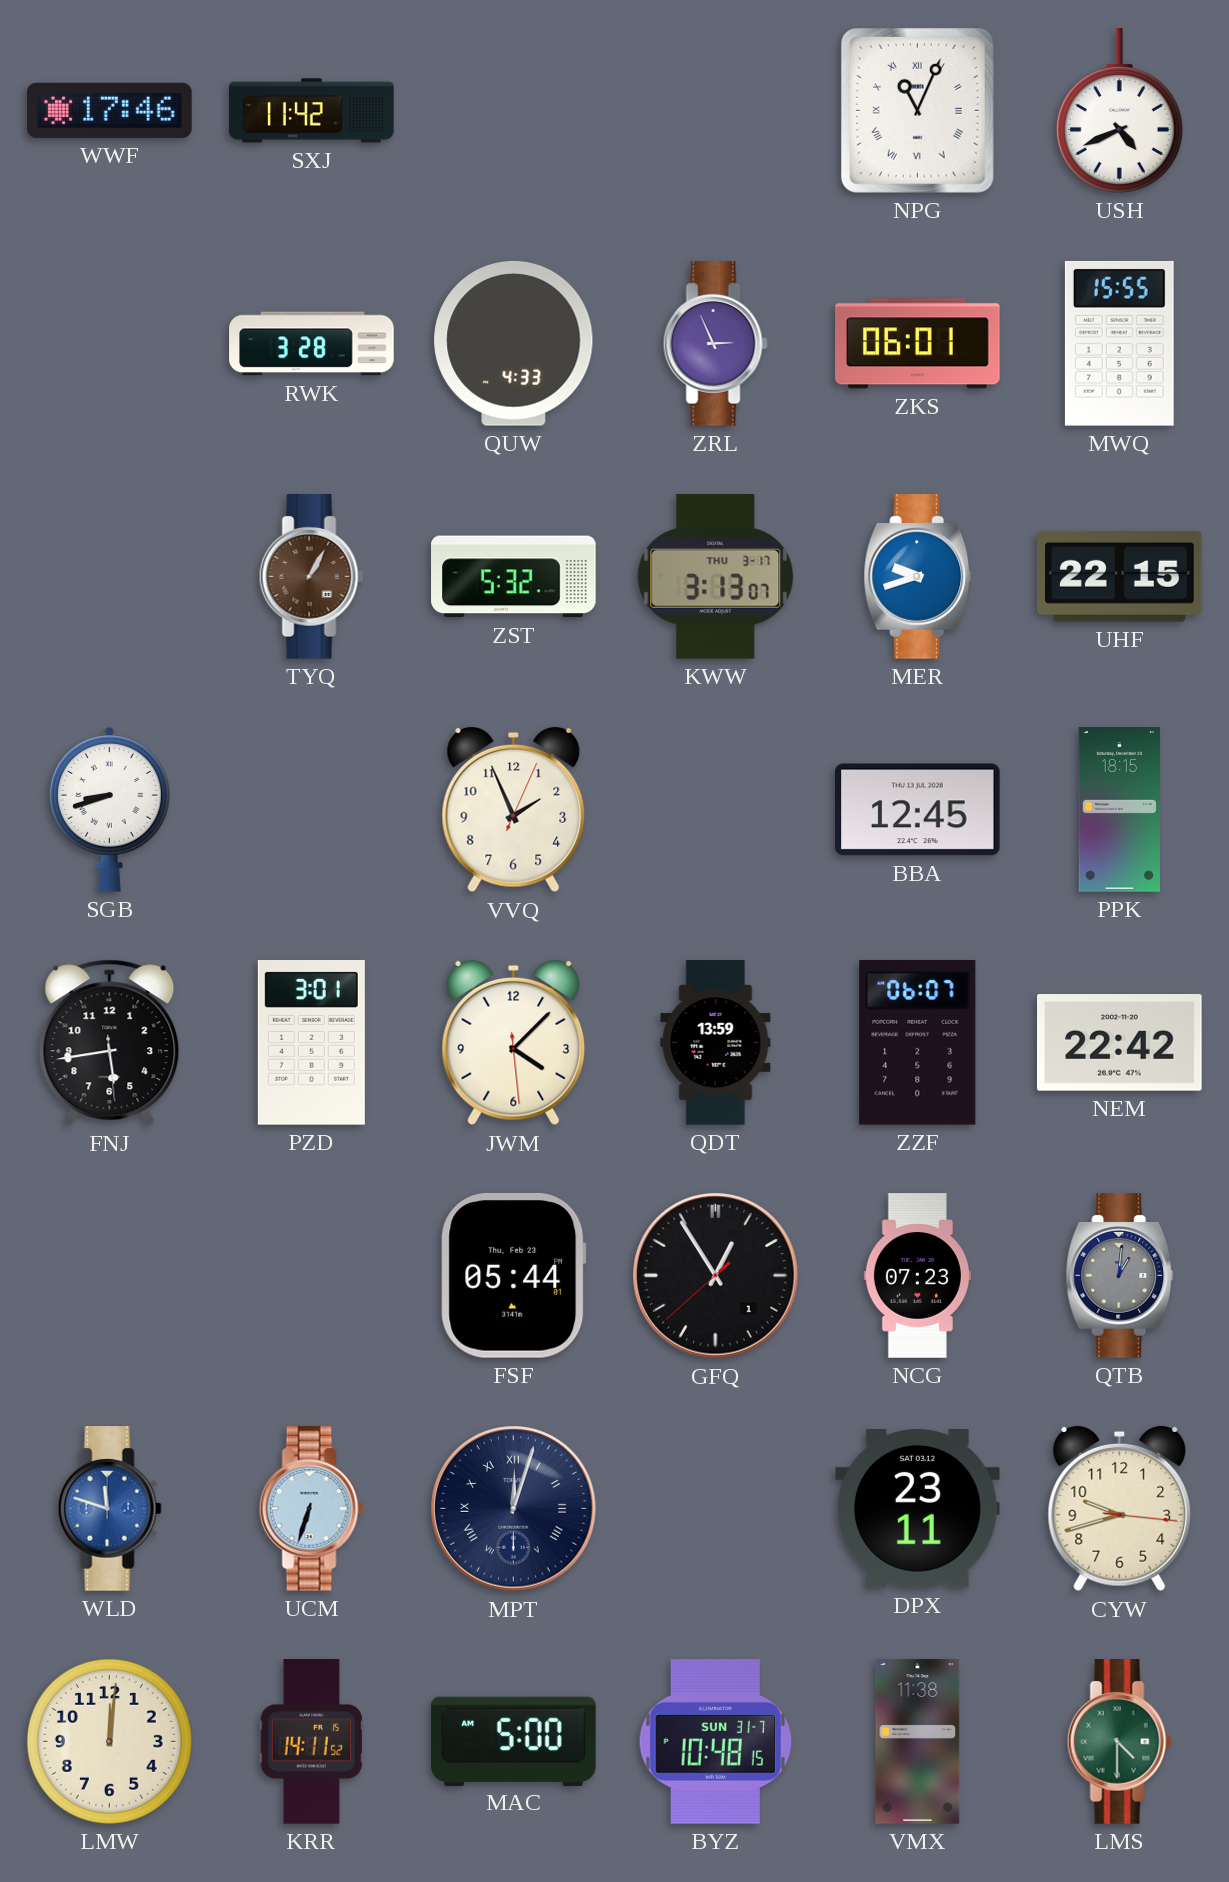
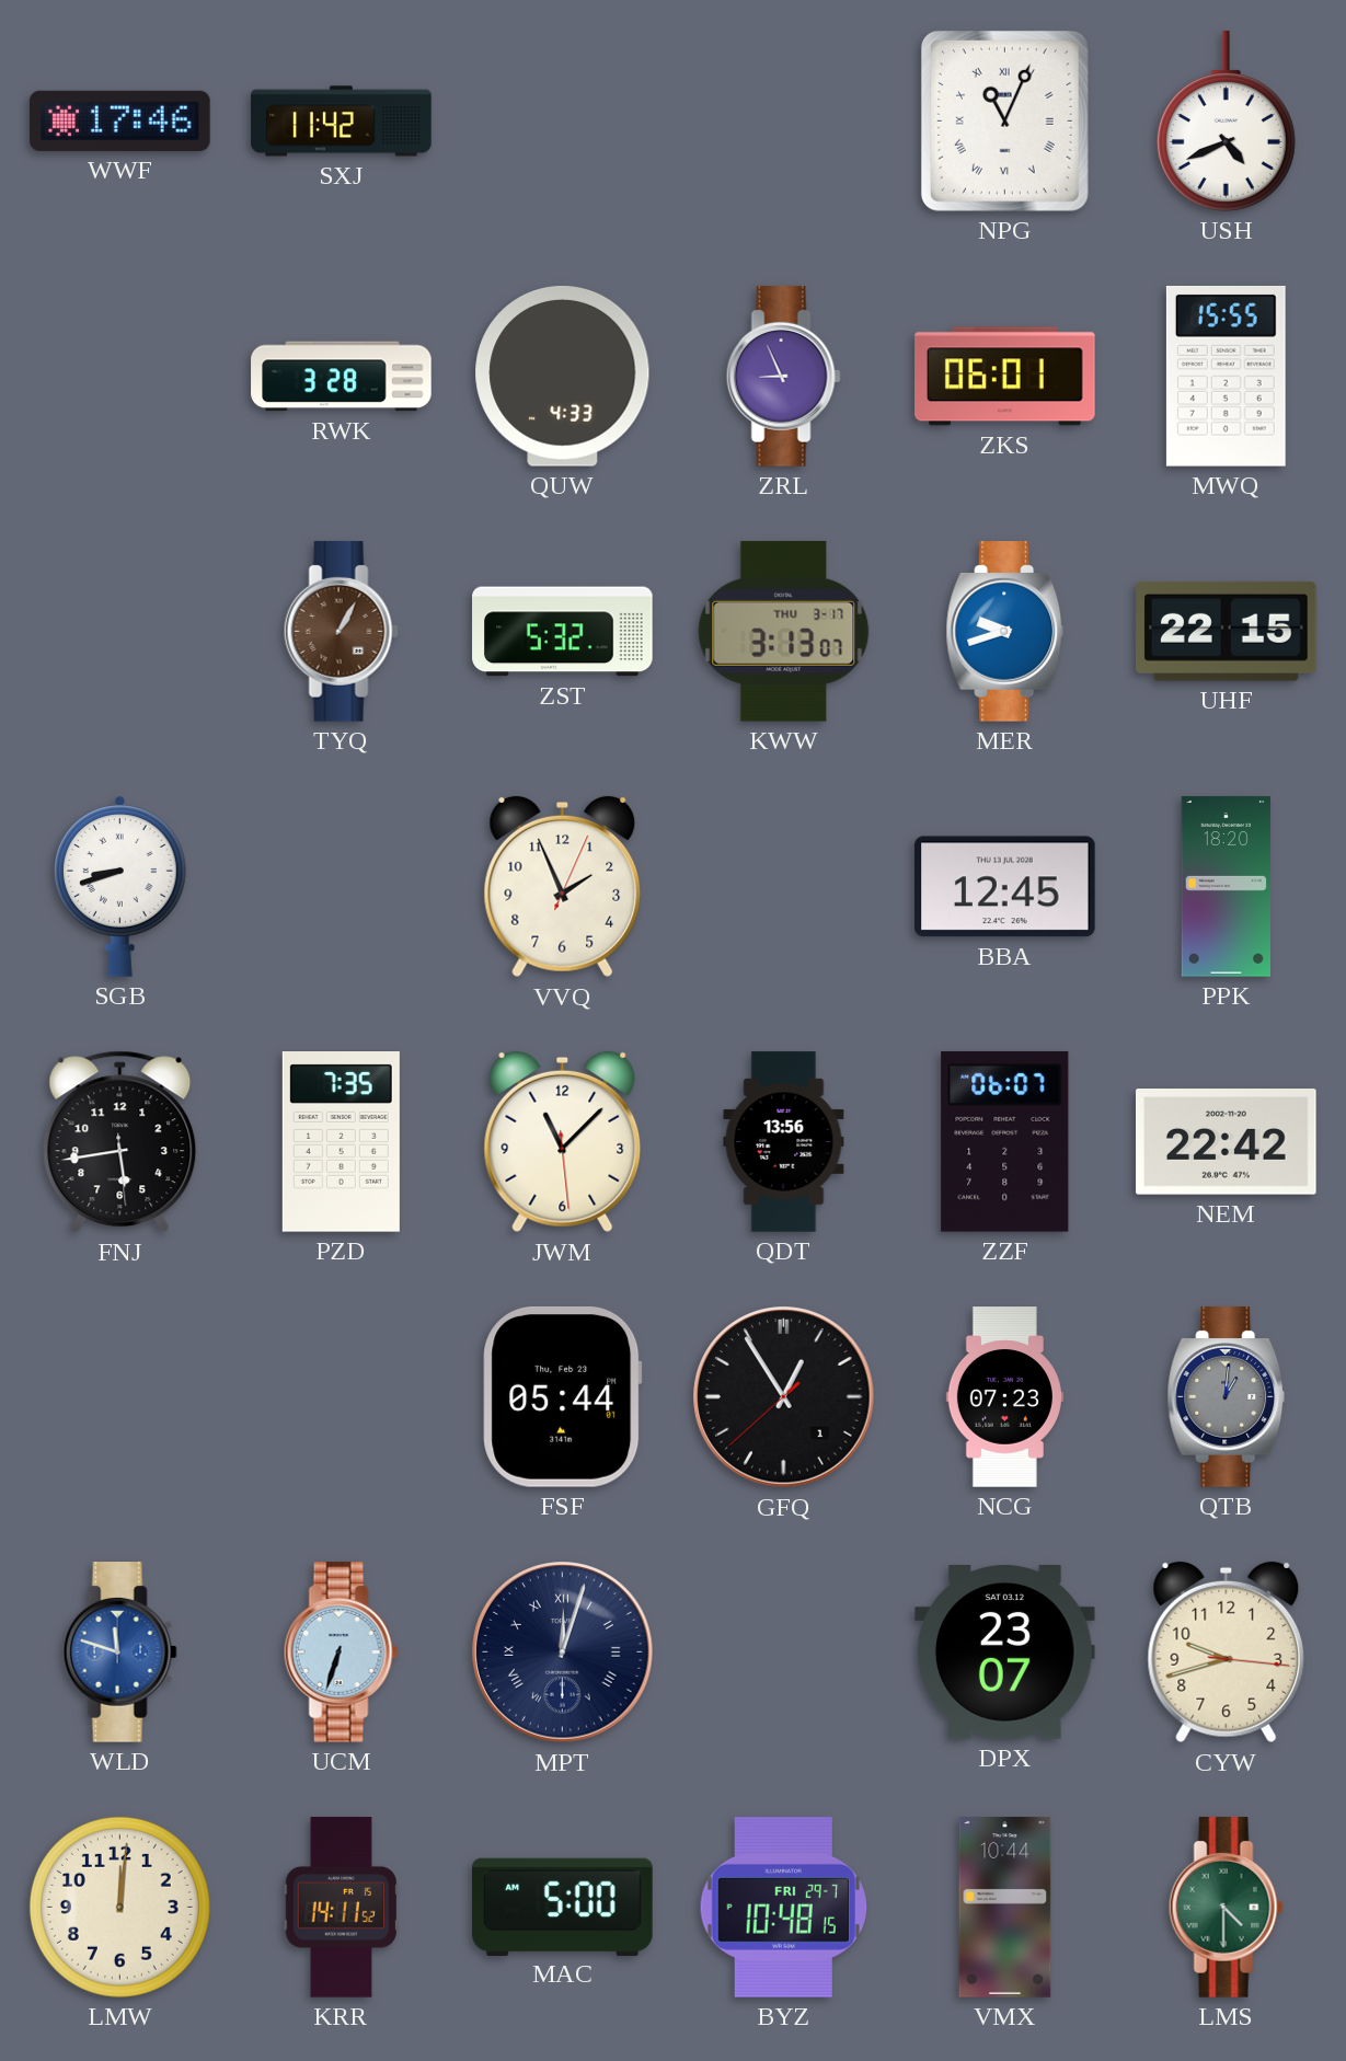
ZRL: 2:56 -> 8:56
PPK: 18:15 -> 18:20
PZD: 3:01 -> 7:35
JWM: 4:07 -> 11:07
QDT: 13:59 -> 13:56
DPX: 23:11 -> 23:07
BYZ date: SUN 31-7 -> FRI 29-7
VMX: 11:38 -> 10:44
